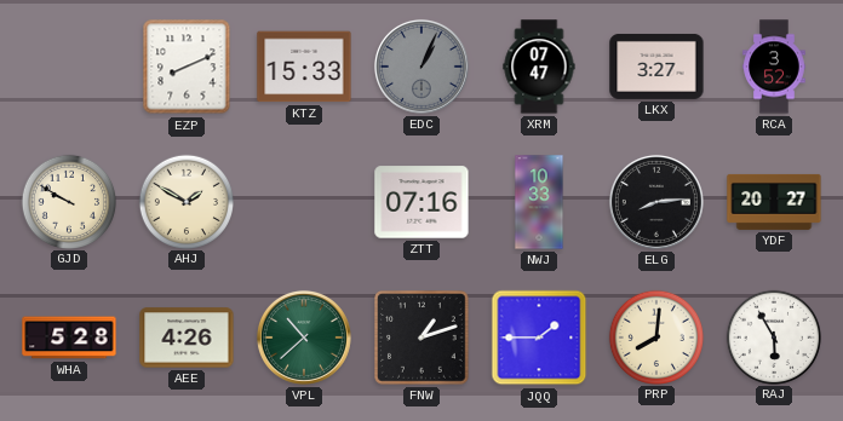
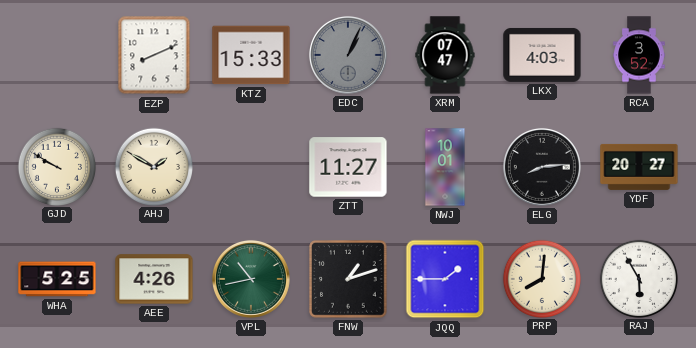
LKX: 3:27 -> 4:03
ZTT: 07:16 -> 11:27
NWJ: 10:33 -> 10:01
WHA: 5:28 -> 5:25
VPL: 10:38 -> 10:43
